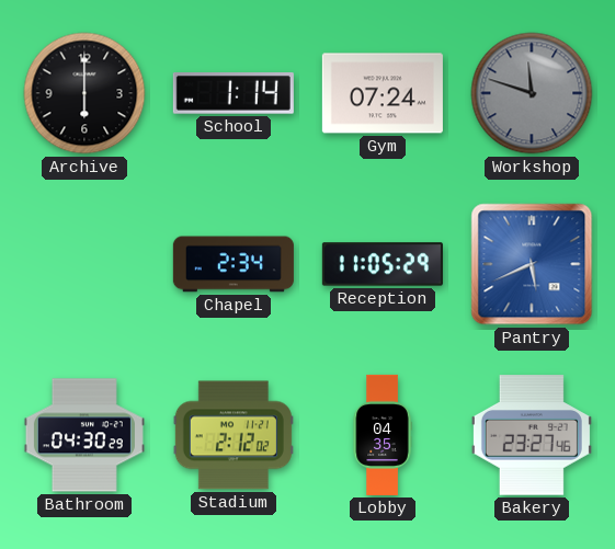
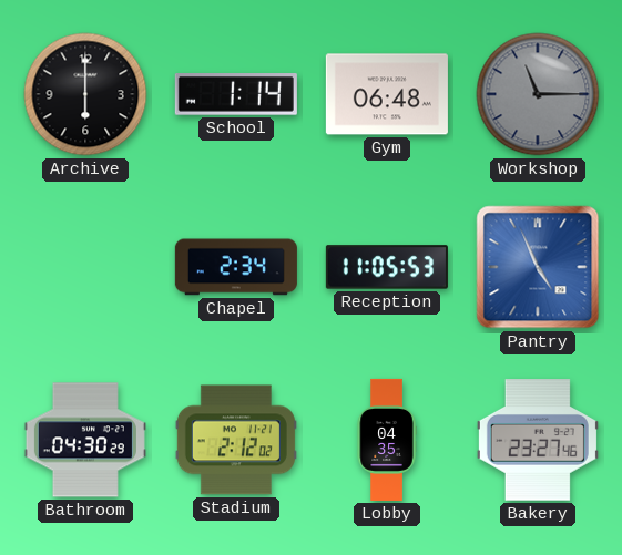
Gym: 07:24 -> 06:48
Workshop: 11:48 -> 11:15
Reception: 11:05:29 -> 11:05:53
Pantry: 5:41 -> 4:56
